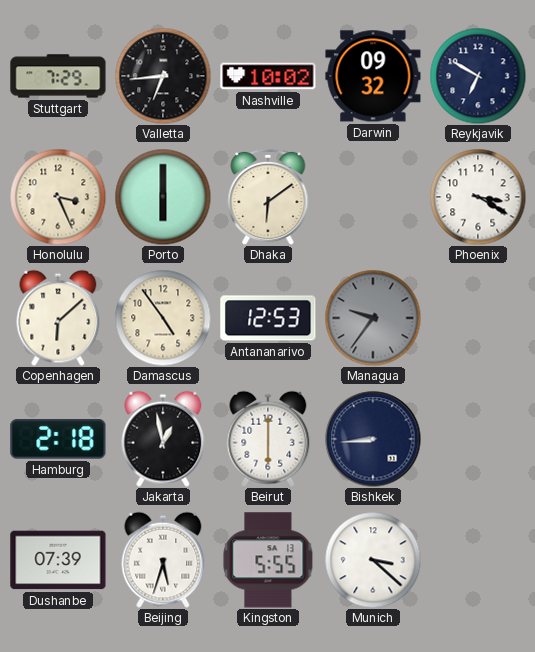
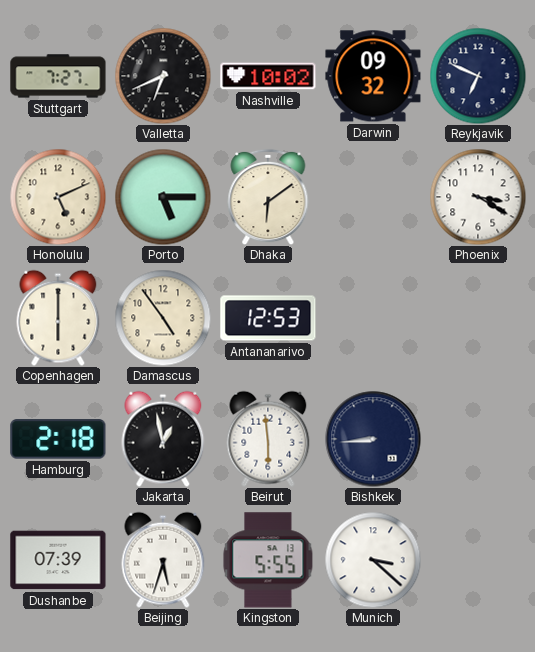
Stuttgart: 7:29 -> 7:27
Valletta: 6:44 -> 6:41
Reykjavik: 6:50 -> 6:49
Honolulu: 3:26 -> 5:11
Porto: 6:00 -> 5:15
Copenhagen: 6:08 -> 6:00
Managua: 9:36 -> none
Beirut: 6:00 -> 5:59
